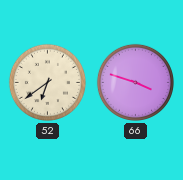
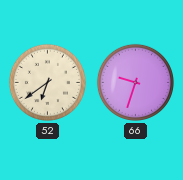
66: 3:48 -> 9:33
